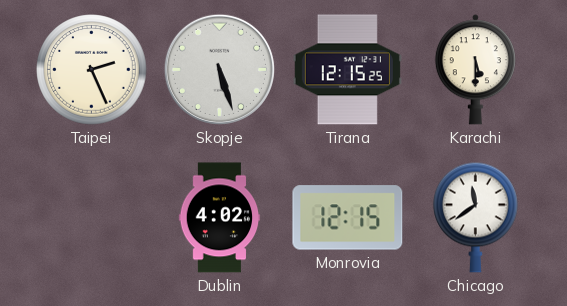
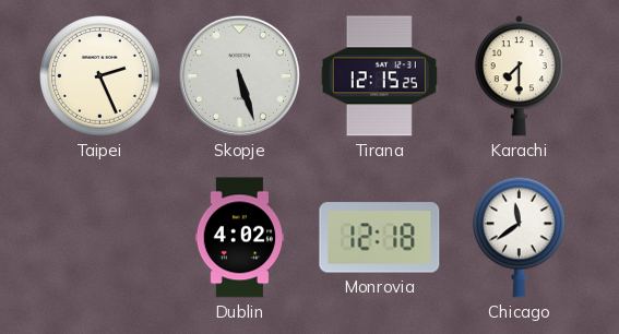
Karachi: 5:30 -> 7:30
Monrovia: 12:15 -> 12:18
